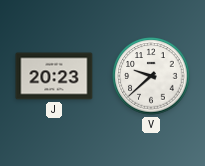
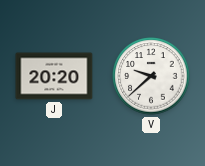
J: 20:23 -> 20:20
